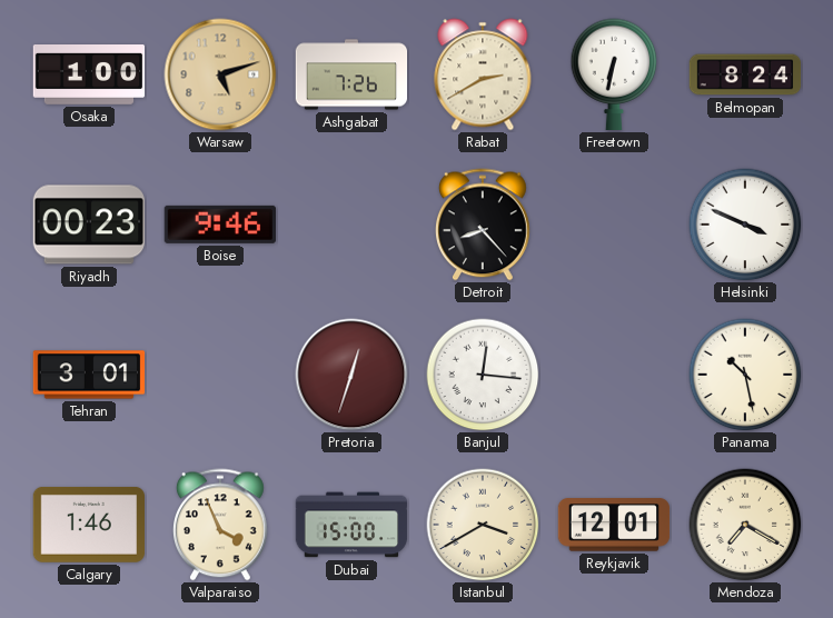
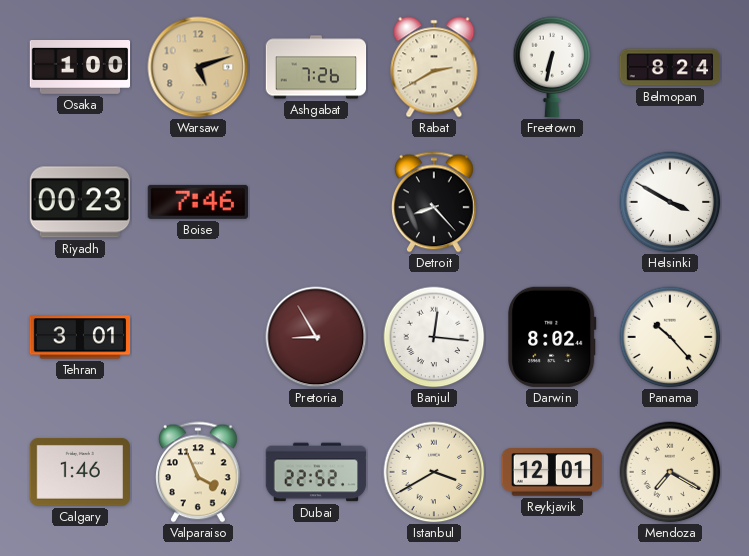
Boise: 9:46 -> 7:46
Helsinki: 3:49 -> 3:50
Pretoria: 12:33 -> 8:55
Darwin: none -> 8:02
Panama: 10:28 -> 10:23
Dubai: 15:00 -> 22:52
